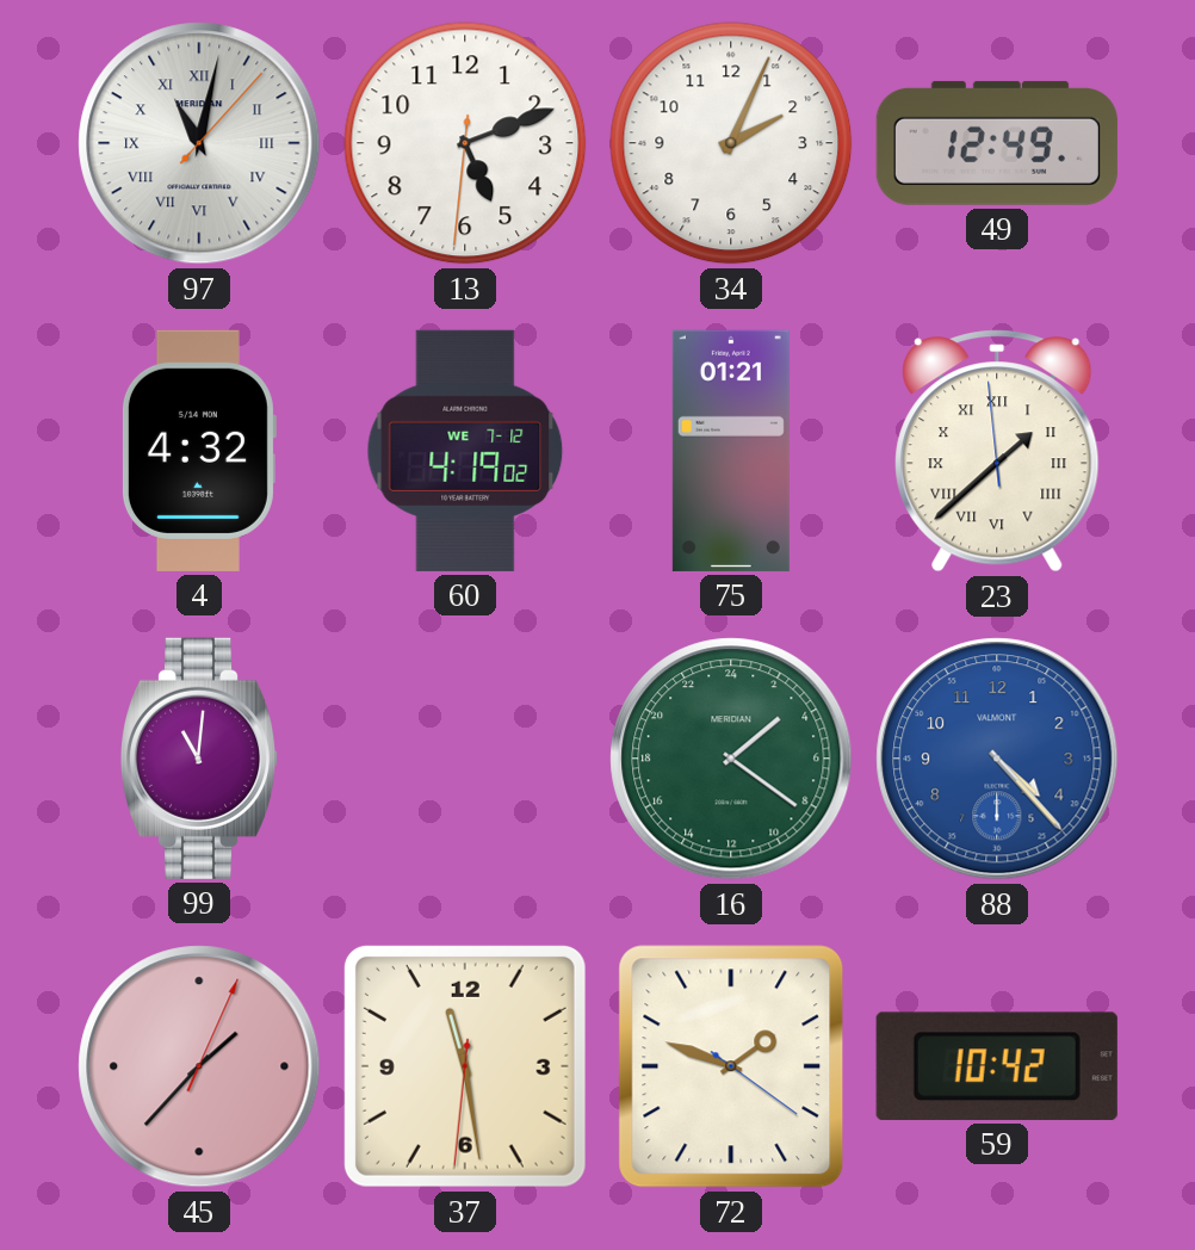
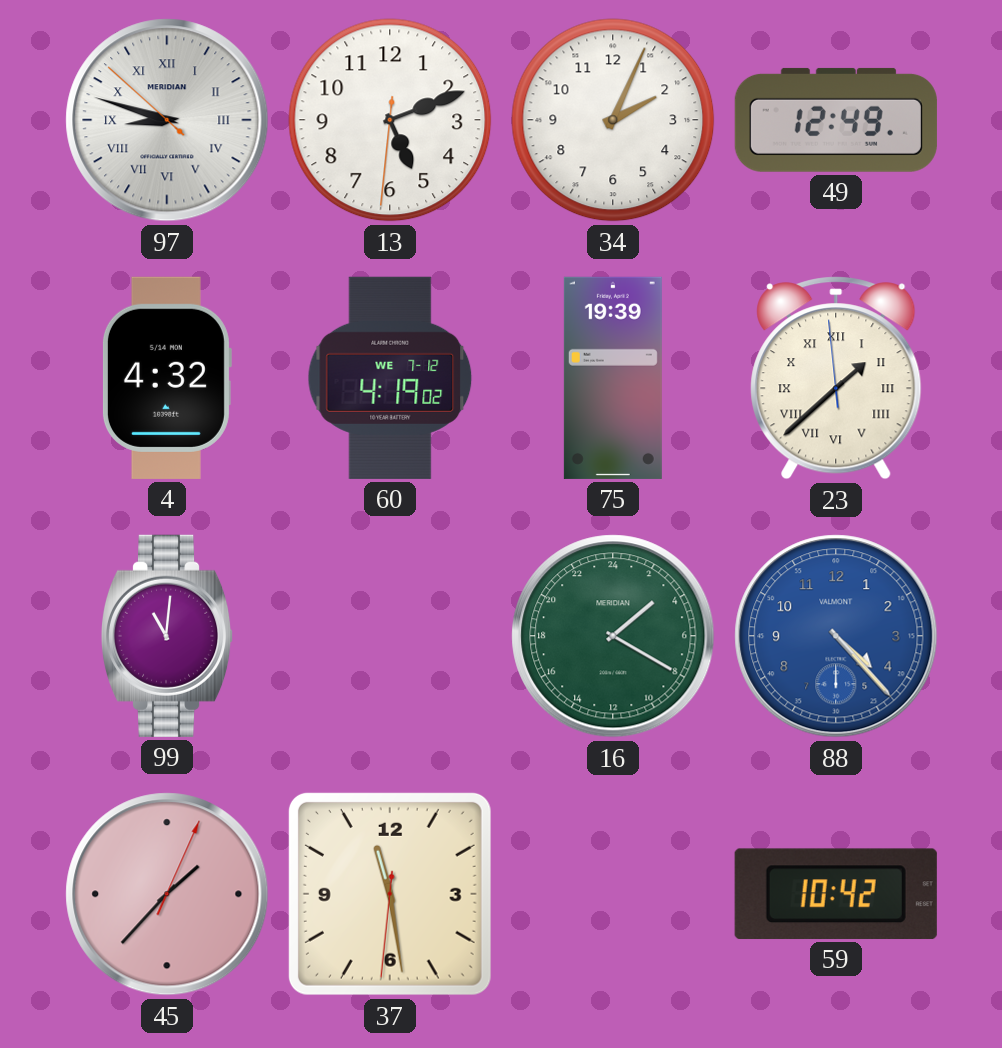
97: 11:02 -> 8:47
75: 01:21 -> 19:39
16: 3:21 -> 3:20
72: 1:48 -> none
